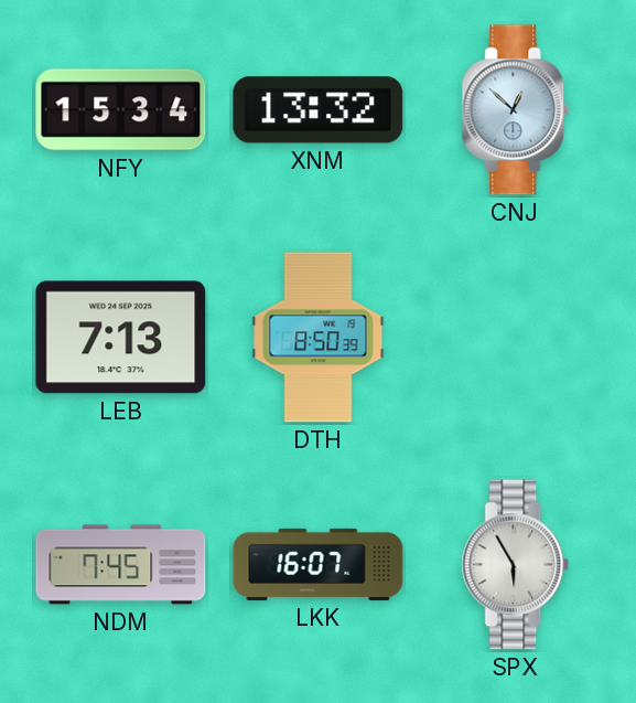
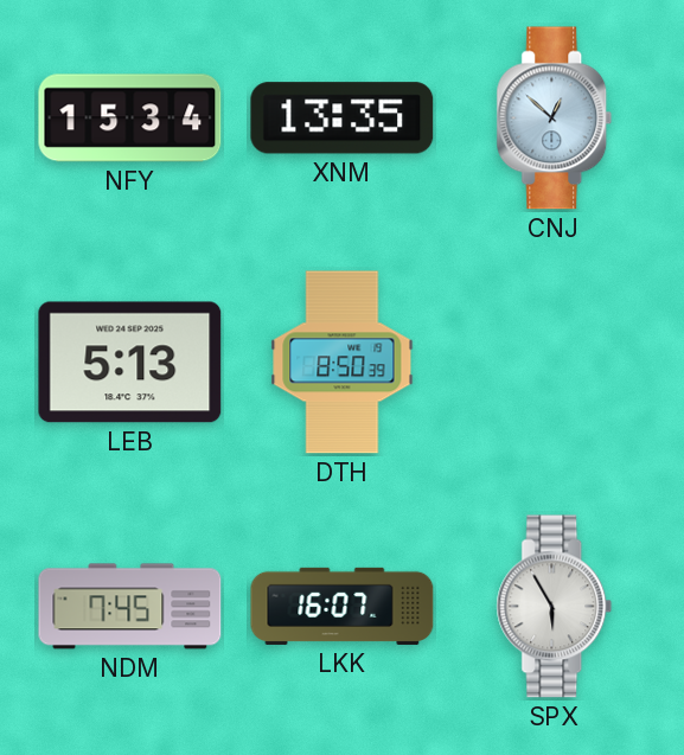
XNM: 13:32 -> 13:35
LEB: 7:13 -> 5:13
